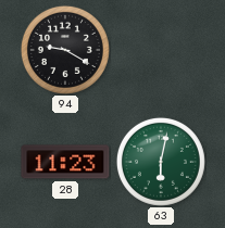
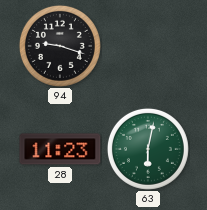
94: 9:20 -> 9:18
